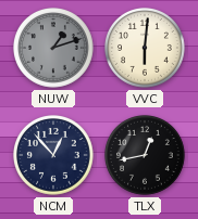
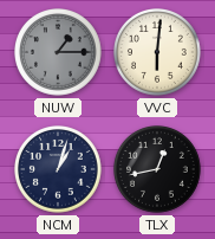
NUW: 1:12 -> 1:15
NCM: 12:53 -> 1:03
